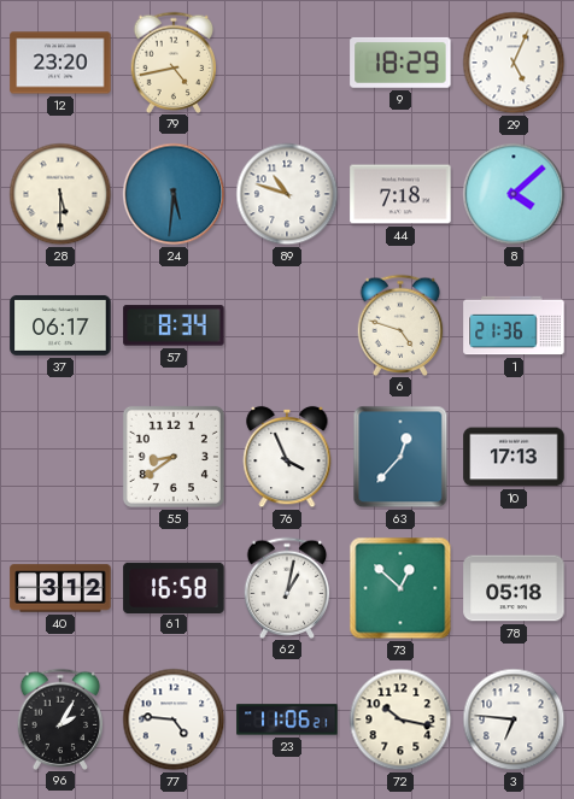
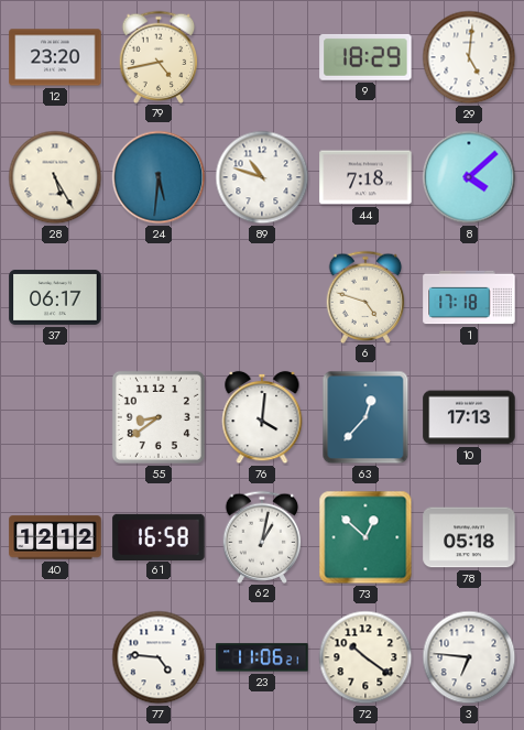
29: 5:04 -> 5:01
28: 5:30 -> 5:25
57: 8:34 -> none
1: 21:36 -> 17:18
76: 3:56 -> 4:01
40: 3:12 -> 12:12
96: 2:05 -> none
72: 10:17 -> 10:21
